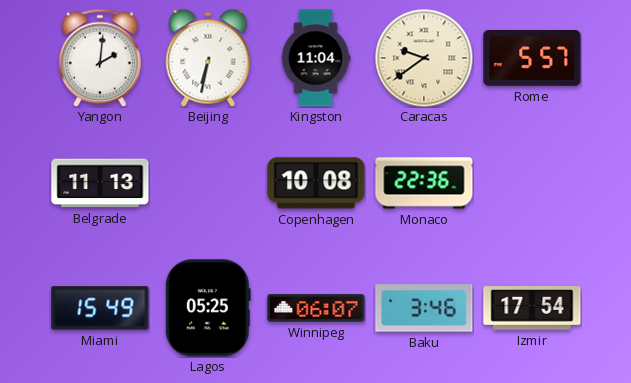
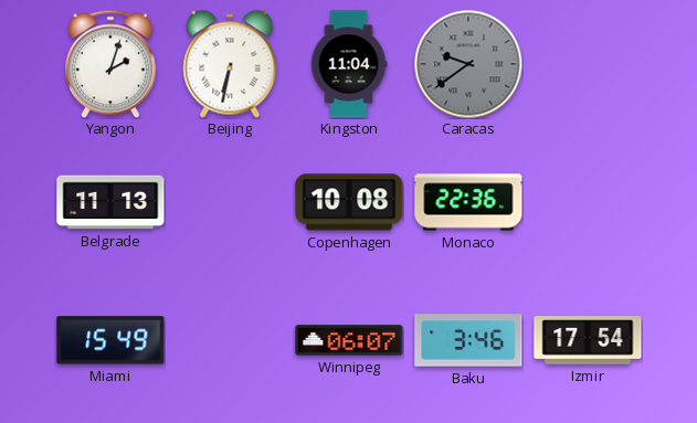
Yangon: 2:01 -> 2:03
Caracas dial: cream -> grey
Rome: 5:57 -> none
Lagos: 05:25 -> none
